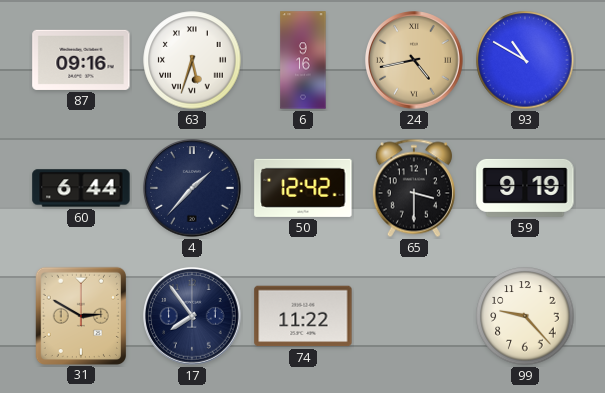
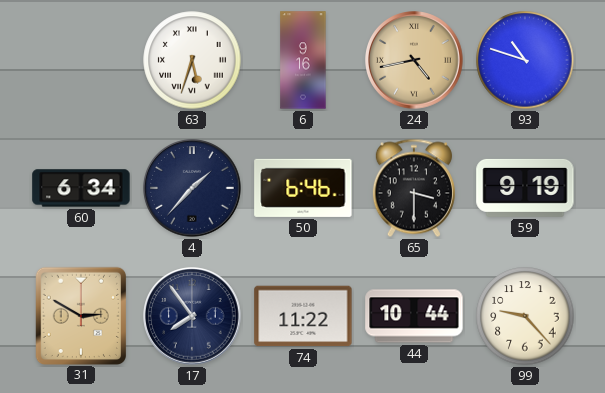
87: 09:16 -> none
93: 10:50 -> 10:48
60: 6:44 -> 6:34
50: 12:42 -> 6:46
44: none -> 10:44
